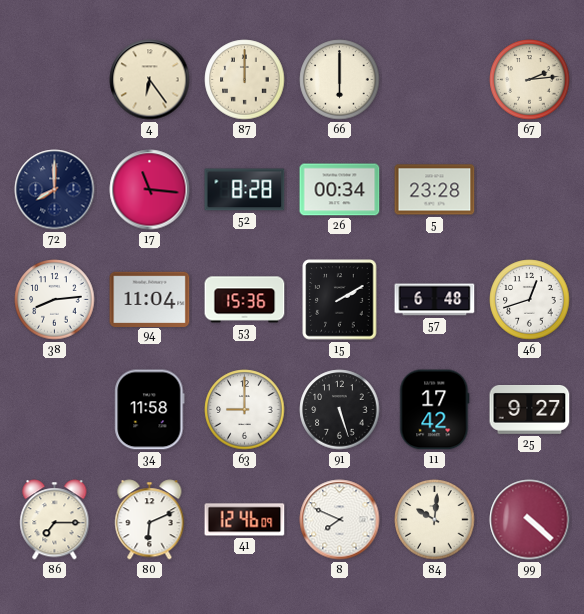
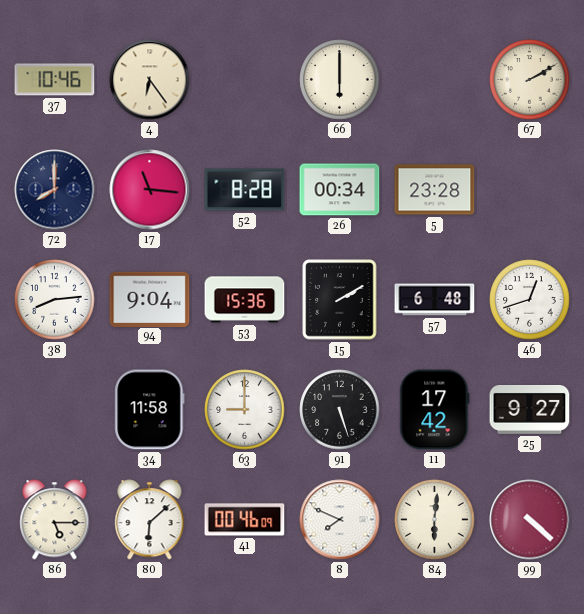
37: none -> 10:46
87: 12:00 -> none
67: 2:14 -> 2:10
94: 11:04 -> 9:04
86: 7:15 -> 5:15
80: 6:11 -> 6:08
41: 12:46 -> 00:46
84: 10:01 -> 6:01
